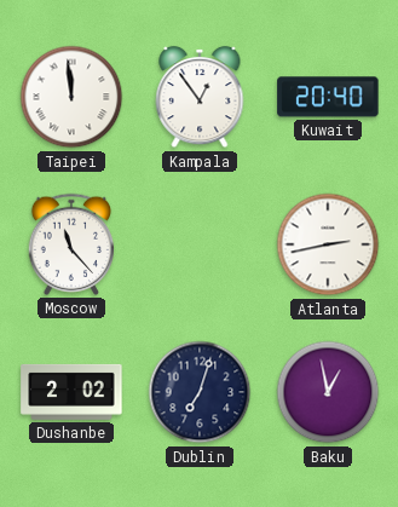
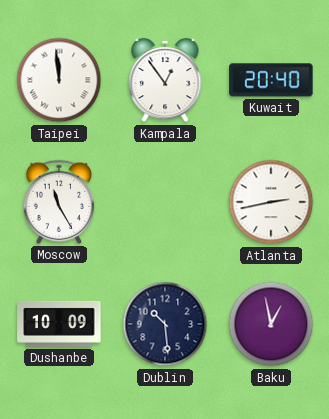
Moscow: 11:23 -> 11:25
Dushanbe: 2:02 -> 10:09
Dublin: 7:03 -> 10:29
